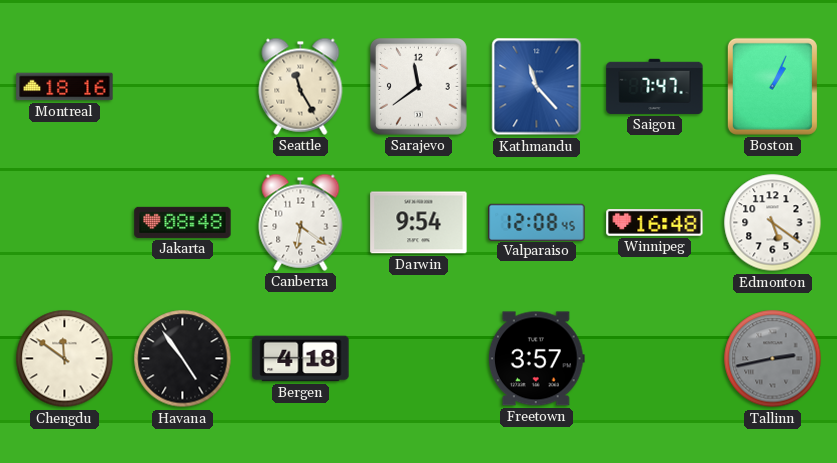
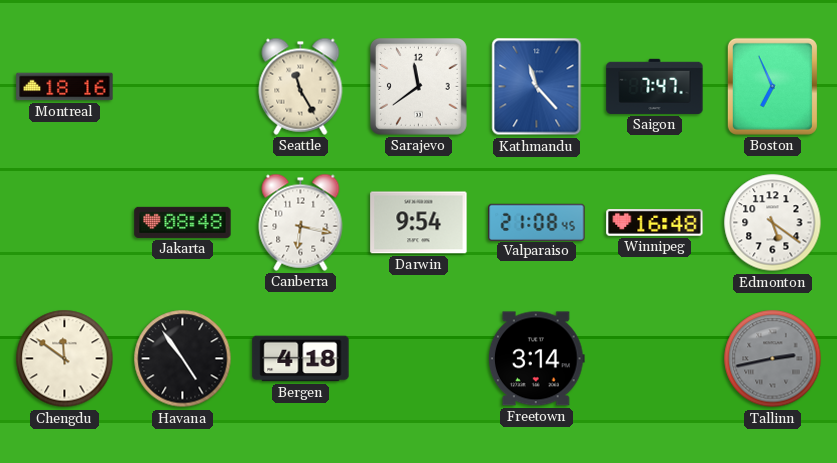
Boston: 1:04 -> 6:56
Canberra: 6:21 -> 6:17
Valparaiso: 12:08 -> 21:08
Freetown: 3:57 -> 3:14
